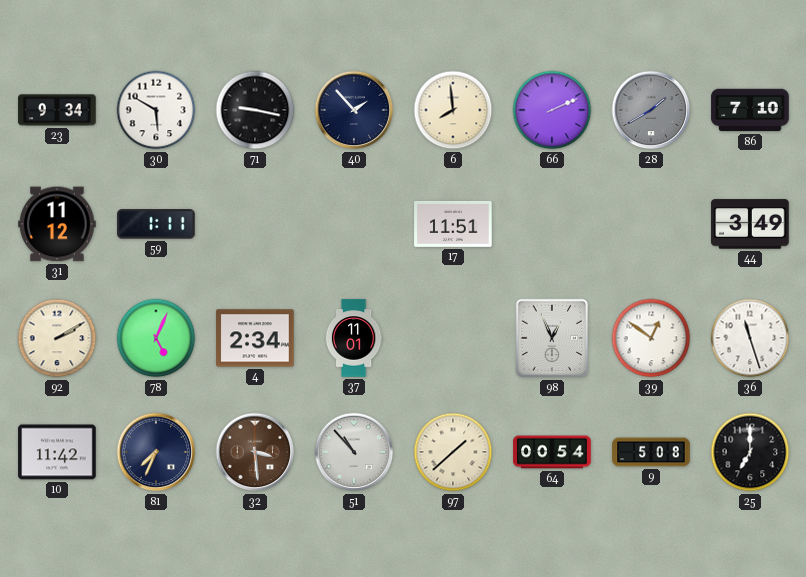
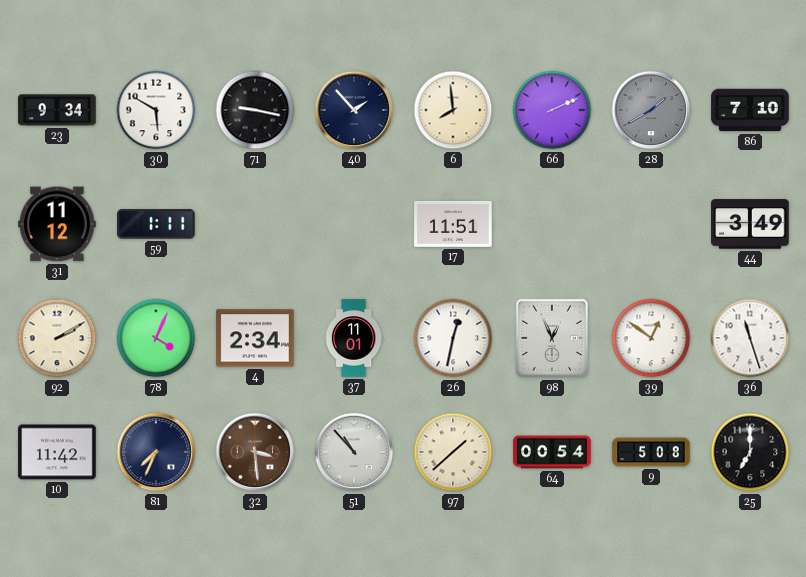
78: 5:04 -> 4:04
26: none -> 12:32
